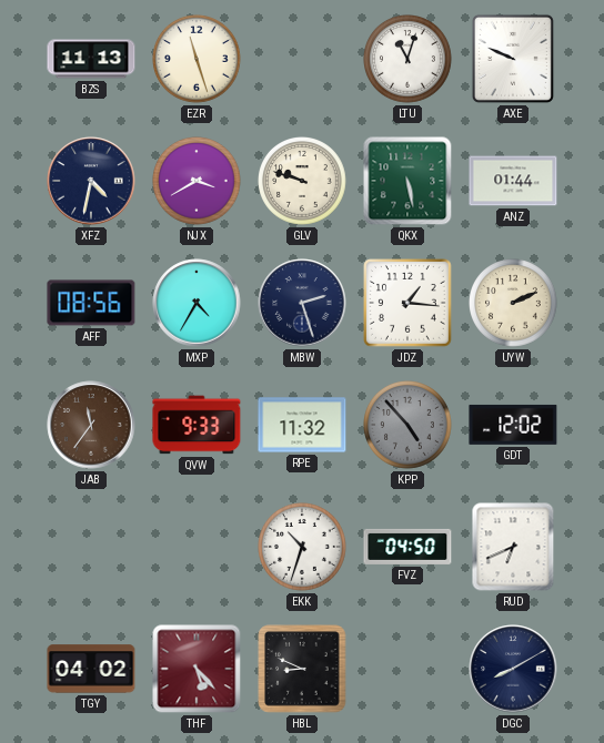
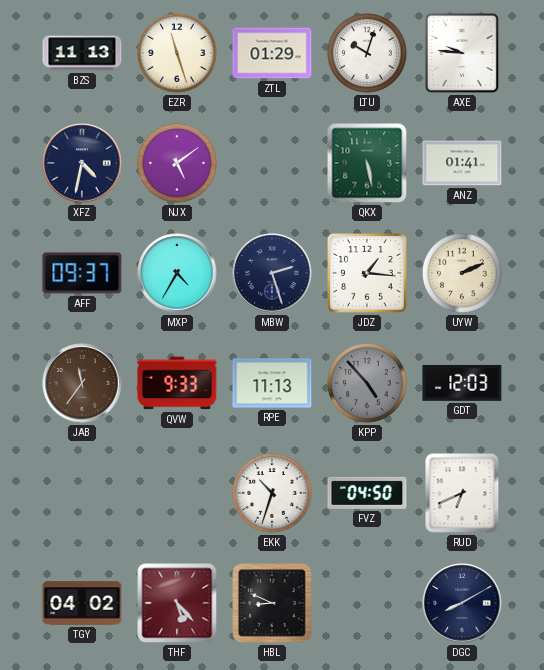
ZTL: none -> 01:29
LTU: 11:03 -> 10:03
AXE: 9:49 -> 9:46
NJX: 3:40 -> 5:09
GLV: 9:48 -> none
ANZ: 01:44 -> 01:41
AFF: 08:56 -> 09:37
RPE: 11:32 -> 11:13
GDT: 12:02 -> 12:03
